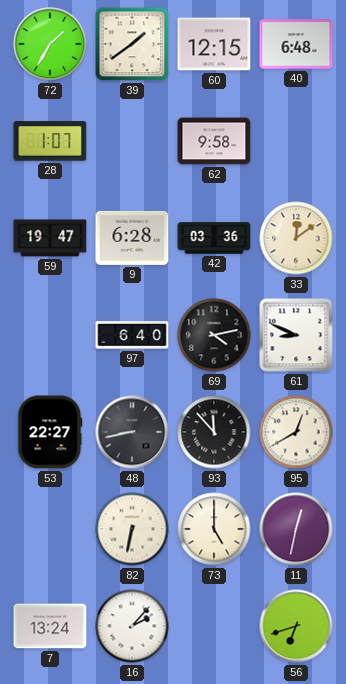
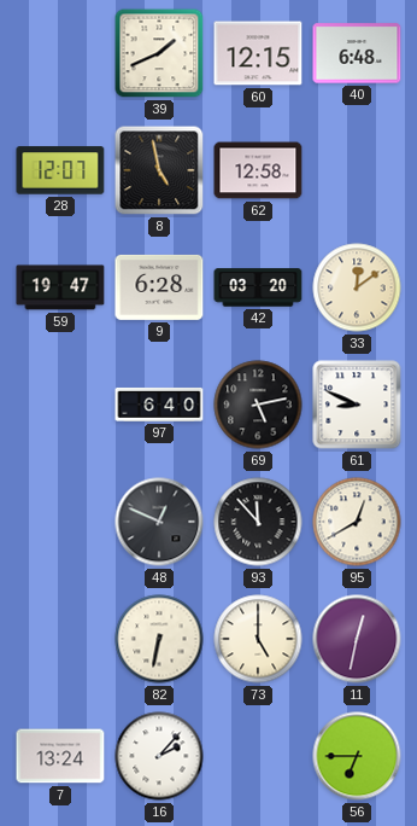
72: 1:35 -> none
39: 1:39 -> 1:41
28: 1:07 -> 12:07
8: none -> 4:58
62: 9:58 -> 12:58
42: 03:36 -> 03:20
69: 4:13 -> 5:13
53: 22:27 -> none
48: 8:43 -> 12:49
56: 6:42 -> 6:45
